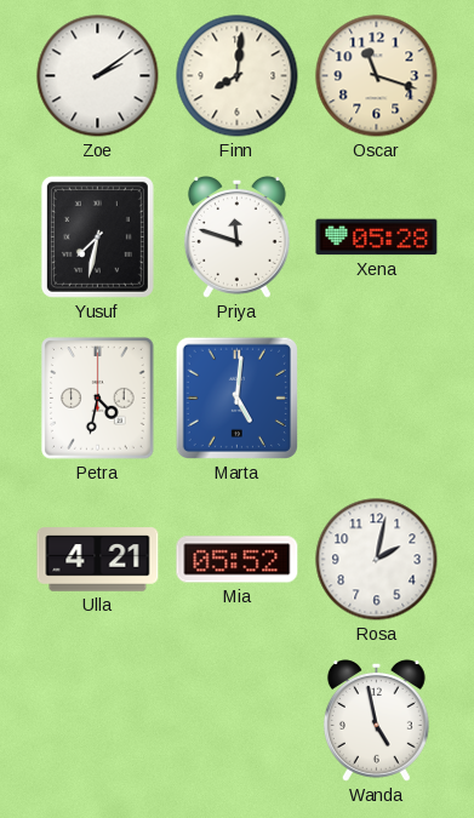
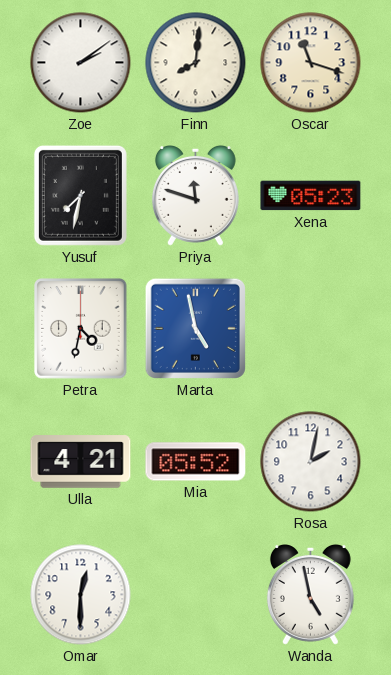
Xena: 05:28 -> 05:23
Marta: 5:01 -> 4:58
Omar: none -> 12:30
